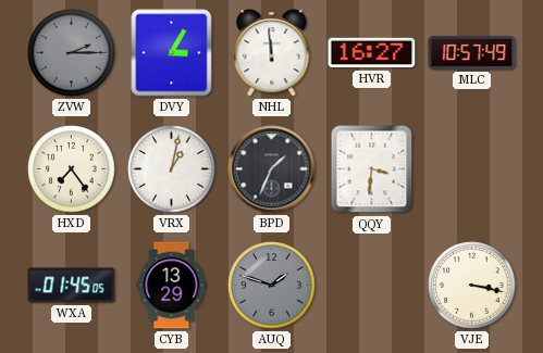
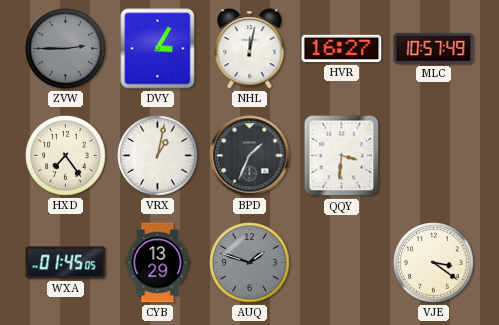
ZVW: 2:15 -> 2:45
NHL: 11:59 -> 12:02
VJE: 3:17 -> 3:21
